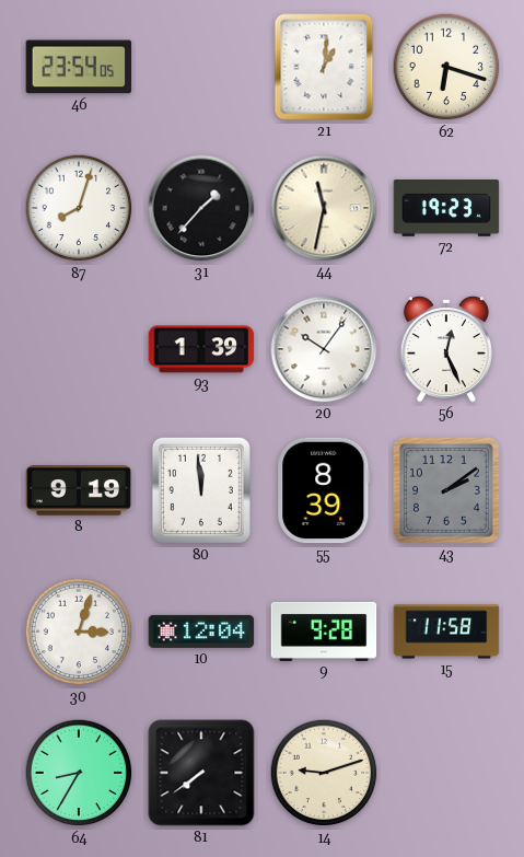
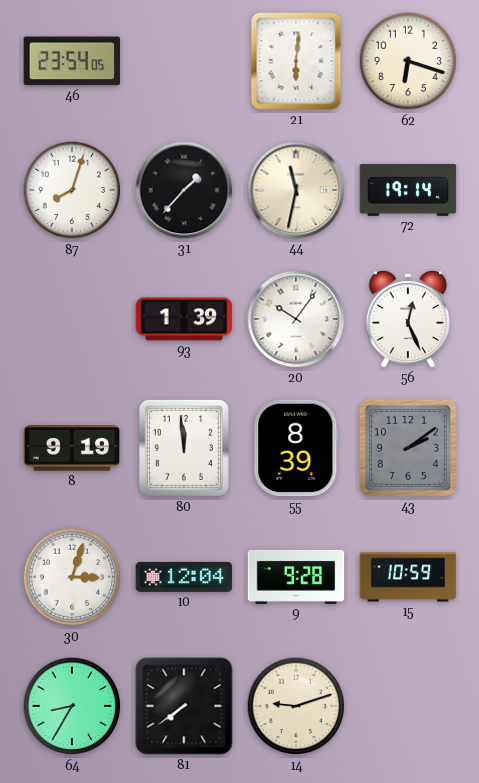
21: 1:01 -> 6:01
72: 19:23 -> 19:14
15: 11:58 -> 10:59
